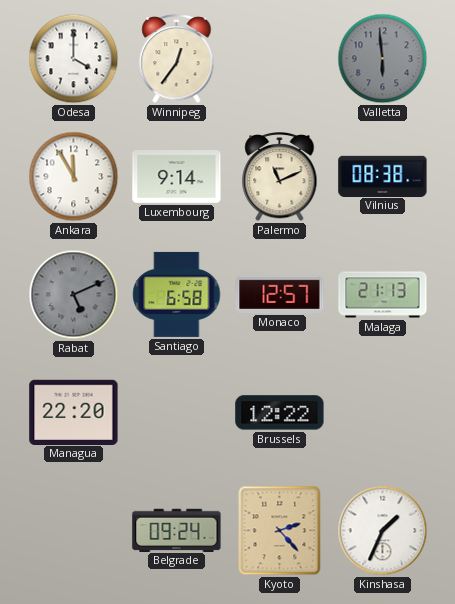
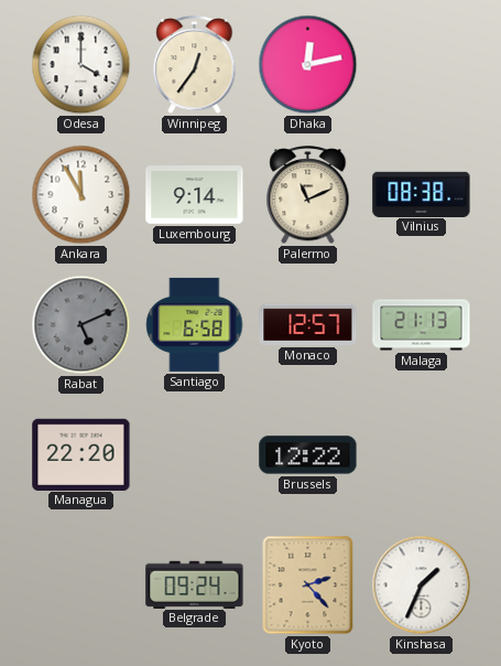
Dhaka: none -> 12:13
Valletta: 5:59 -> none
